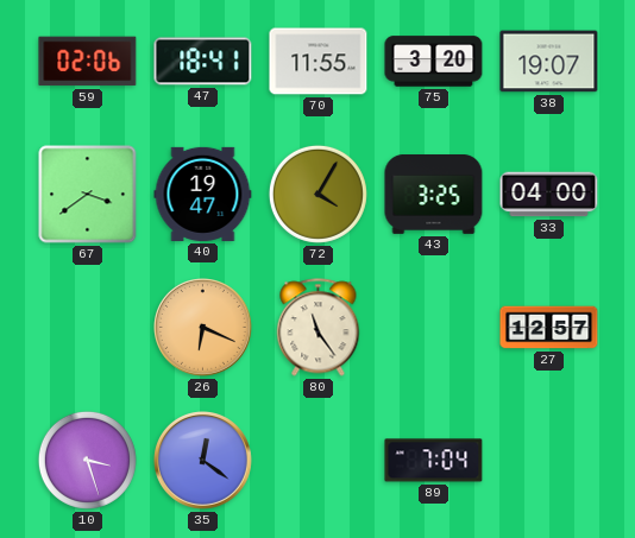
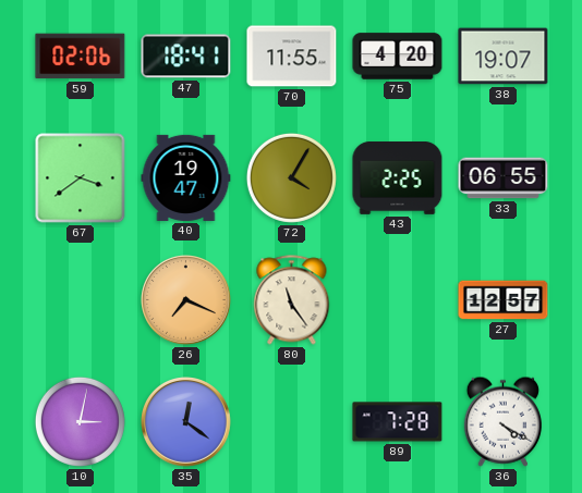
75: 3:20 -> 4:20
43: 3:25 -> 2:25
33: 04:00 -> 06:55
26: 6:19 -> 7:19
10: 3:27 -> 3:02
89: 7:04 -> 7:28
36: none -> 4:20
